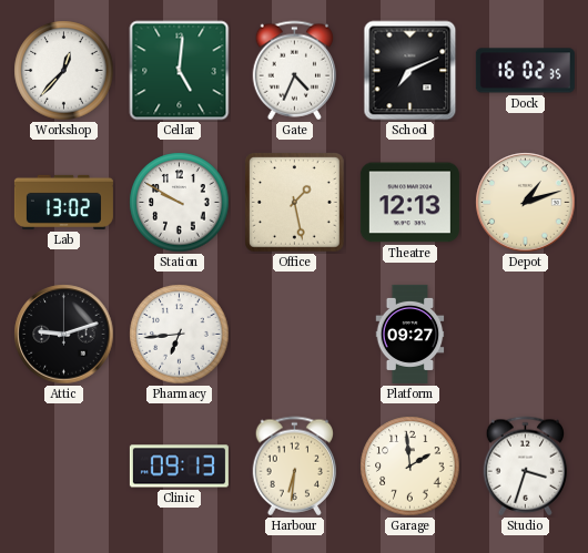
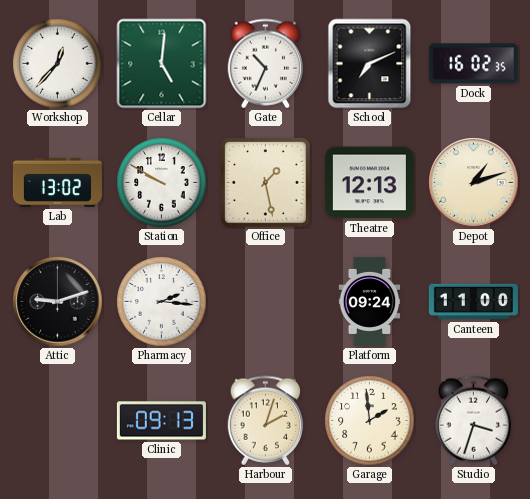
Gate: 4:34 -> 10:34
Pharmacy: 6:44 -> 2:16
Platform: 09:27 -> 09:24
Canteen: none -> 11:00
Harbour: 6:31 -> 2:03
